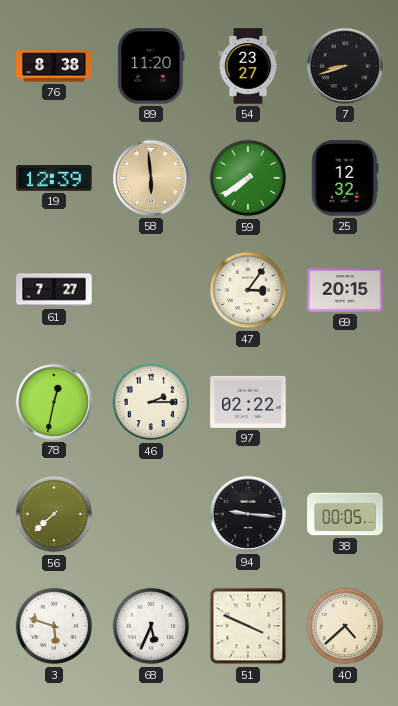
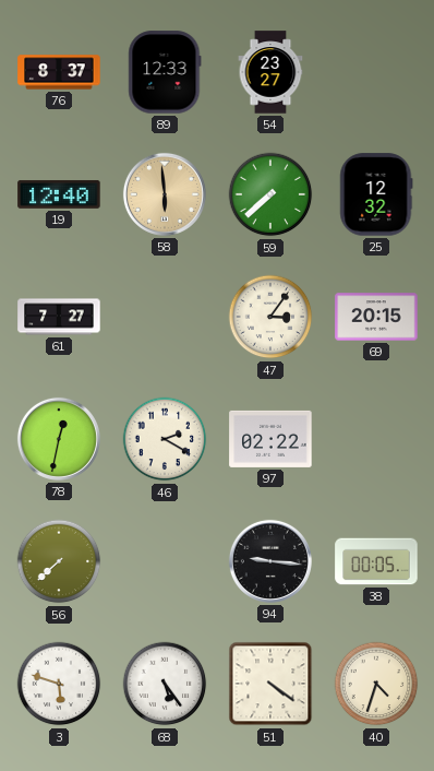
76: 8:38 -> 8:37
89: 11:20 -> 12:33
7: 8:42 -> none
19: 12:39 -> 12:40
59: 7:39 -> 7:38
46: 2:15 -> 2:20
68: 5:34 -> 5:24
51: 3:49 -> 4:21
40: 4:38 -> 4:33
